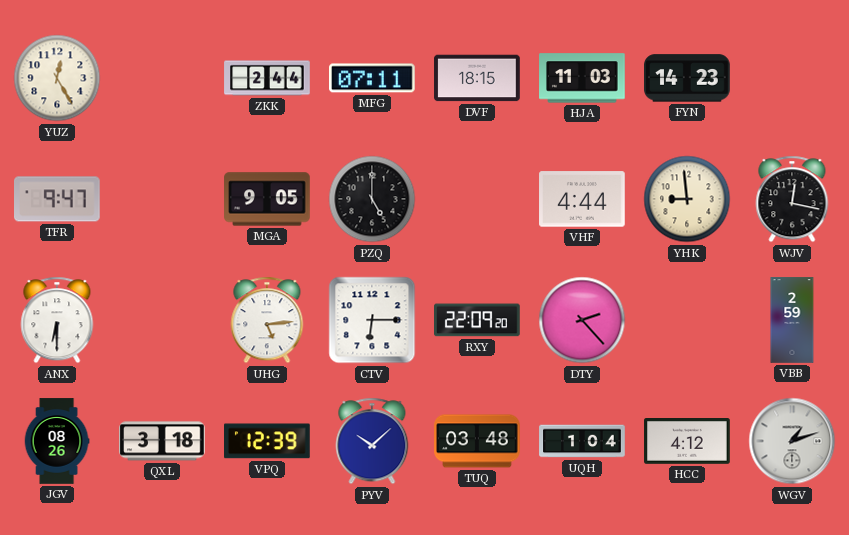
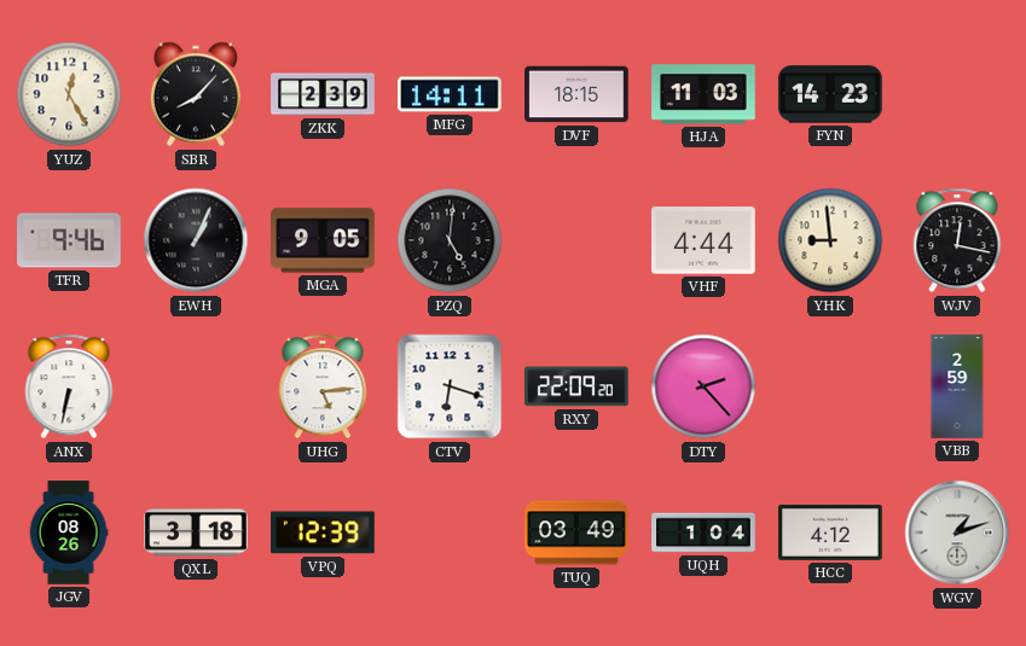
SBR: none -> 8:07
ZKK: 2:44 -> 2:39
MFG: 07:11 -> 14:11
TFR: 9:47 -> 9:46
EWH: none -> 1:04
PZQ: 5:00 -> 5:01
ANX: 6:30 -> 6:32
CTV: 6:15 -> 6:18
PYV: 10:08 -> none
TUQ: 03:48 -> 03:49
